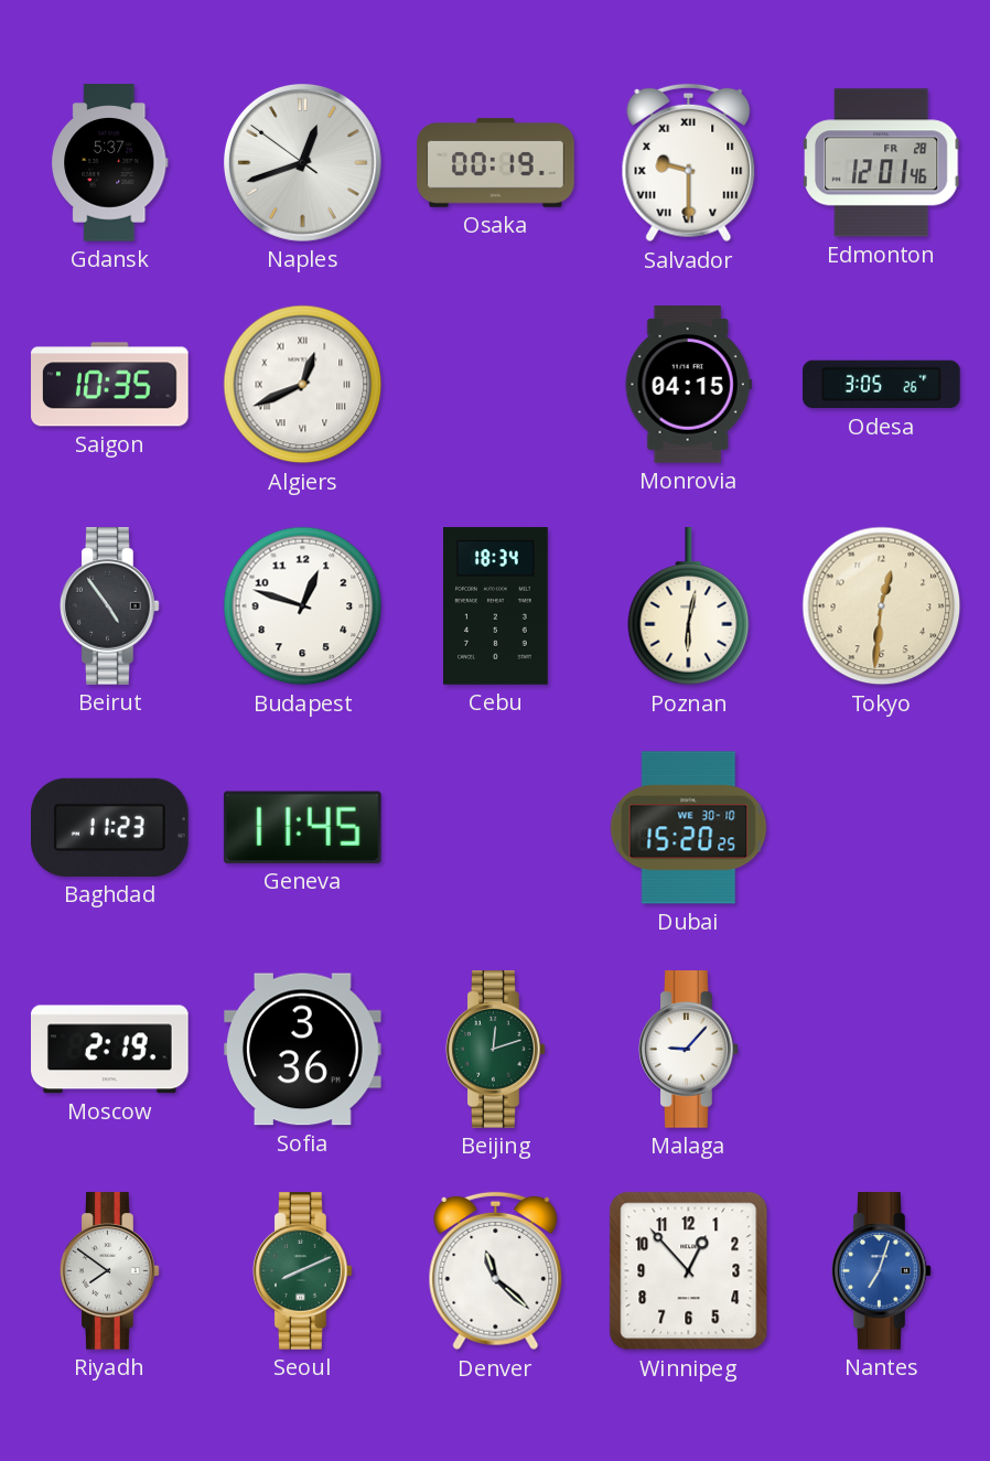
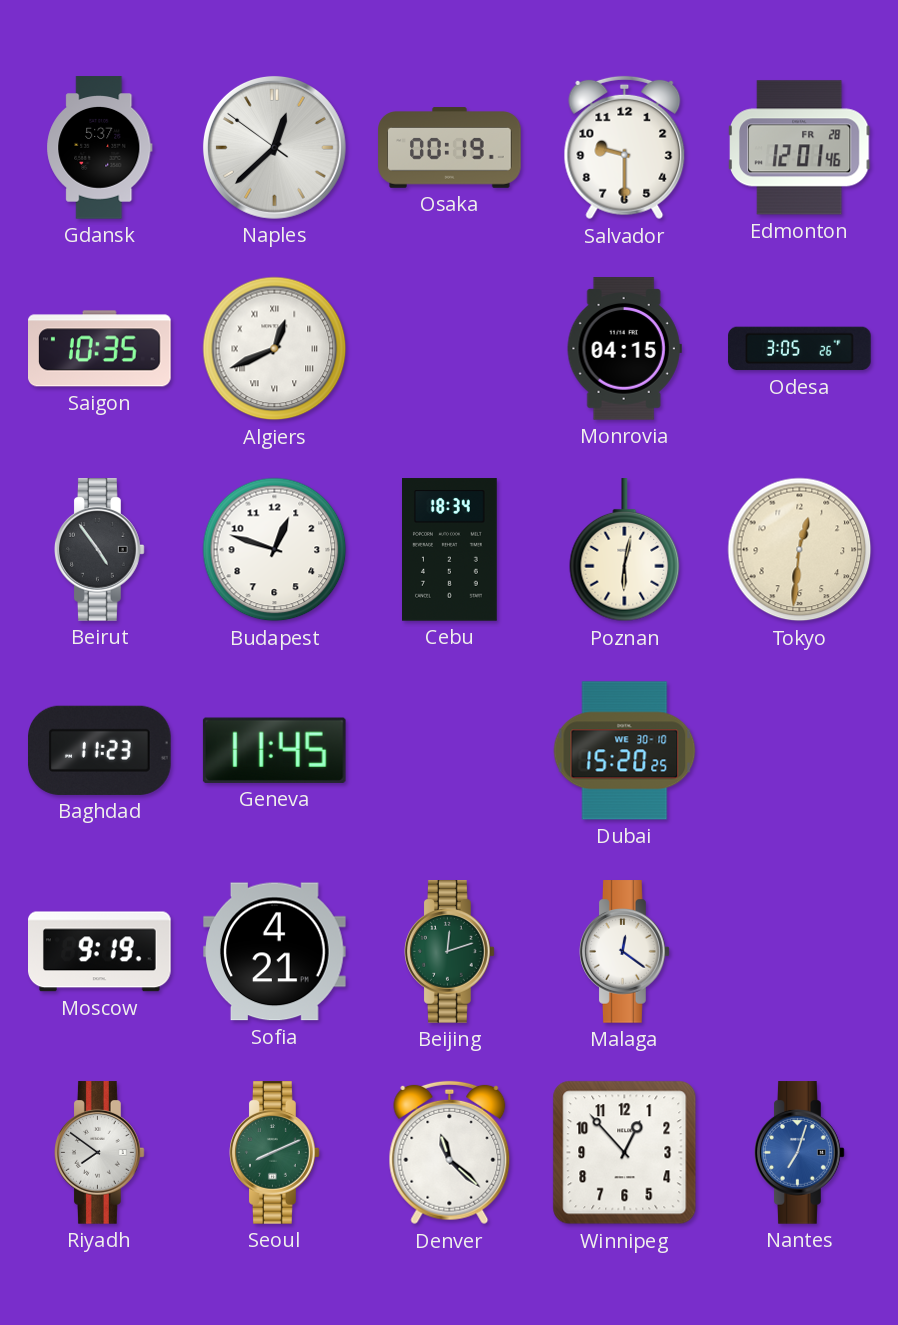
Naples: 12:41 -> 12:37
Salvador numerals: Roman -> Arabic
Moscow: 2:19 -> 9:19
Sofia: 3:36 -> 4:21
Malaga: 9:07 -> 12:21
